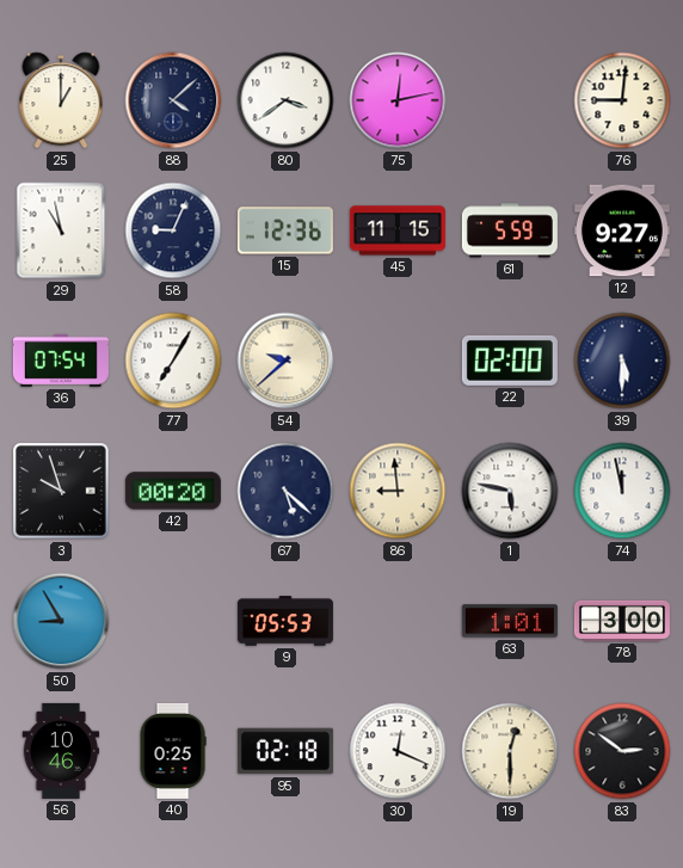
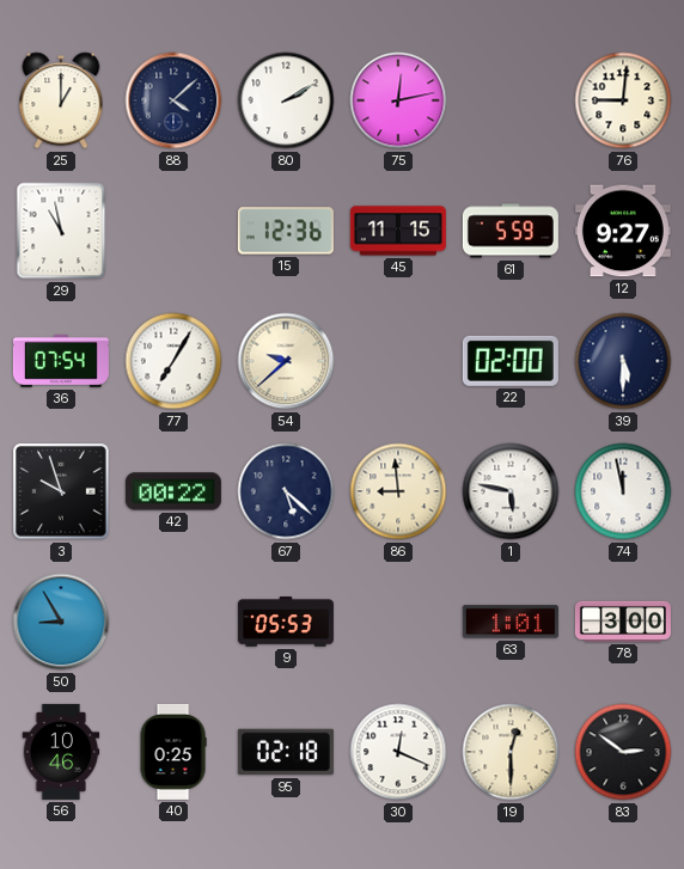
80: 3:39 -> 2:10
58: 9:04 -> none
42: 00:20 -> 00:22
